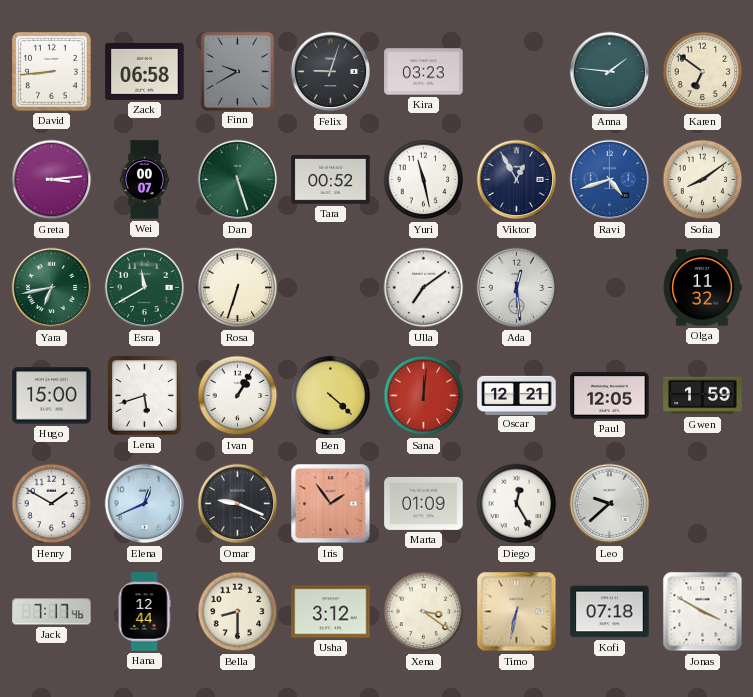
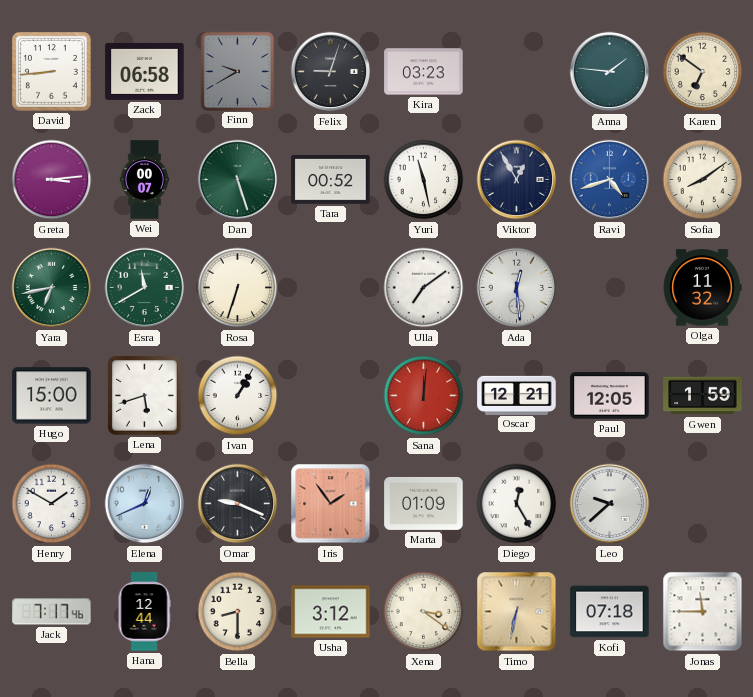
Ben: 4:22 -> none
Jonas: 3:50 -> 11:45
